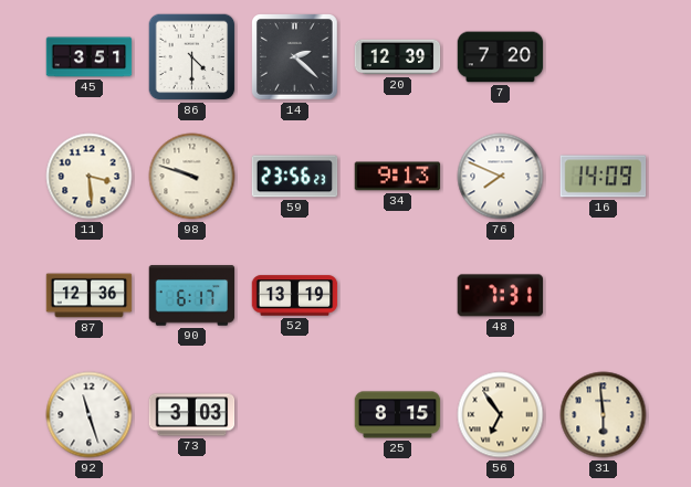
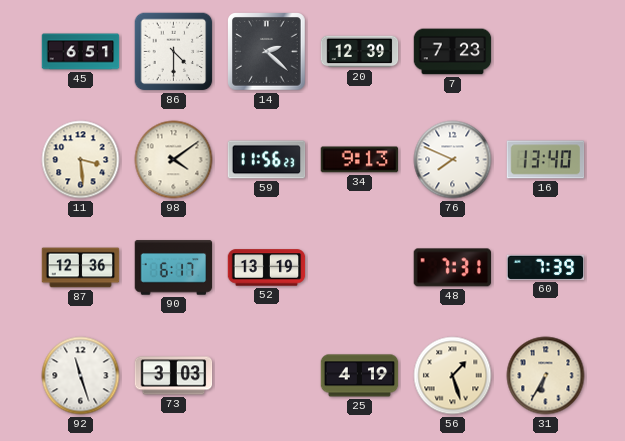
45: 3:51 -> 6:51
7: 7:20 -> 7:23
98: 9:48 -> 4:09
59: 23:56 -> 11:56
16: 14:09 -> 13:40
60: none -> 7:39
25: 8:15 -> 4:19
56: 6:54 -> 1:27
31: 5:59 -> 6:35
